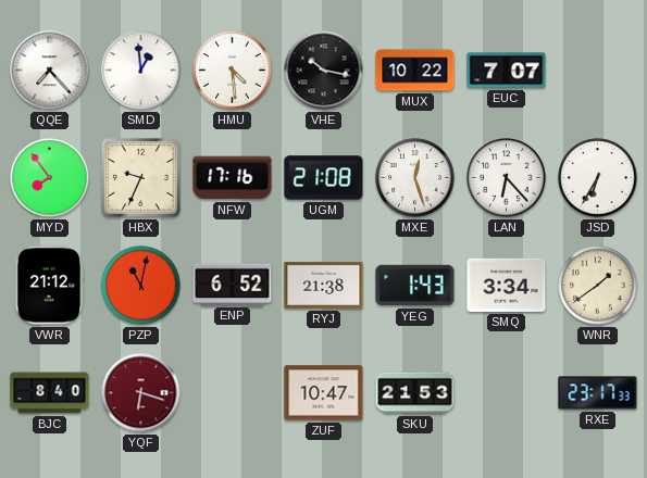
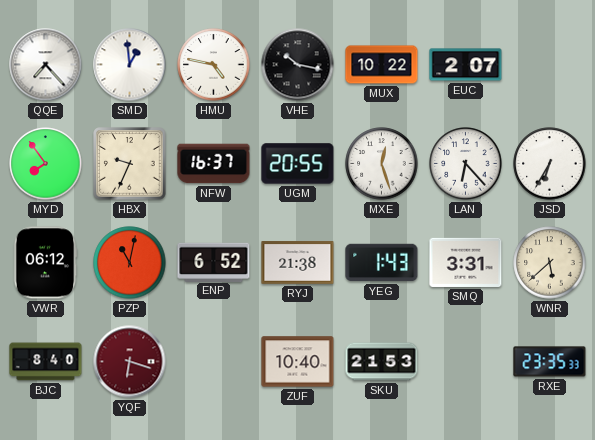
HMU: 4:29 -> 4:47
EUC: 7:07 -> 2:07
NFW: 17:16 -> 16:37
UGM: 21:08 -> 20:55
VWR: 21:12 -> 06:12
SMQ: 3:34 -> 3:31
WNR: 1:39 -> 5:38
ZUF: 10:47 -> 10:40
RXE: 23:17 -> 23:35
